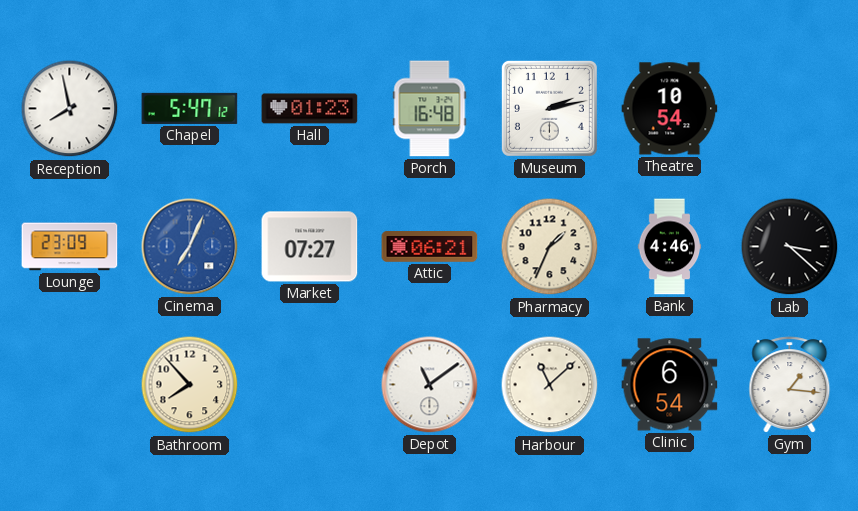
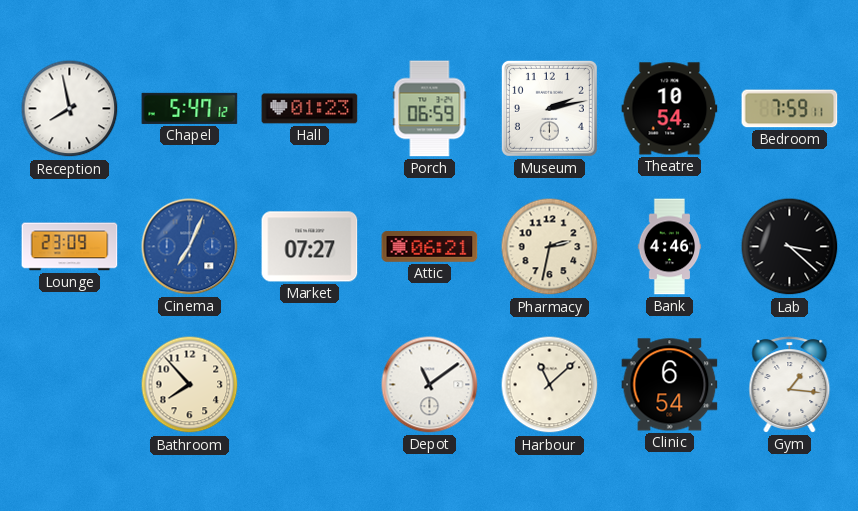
Porch: 16:48 -> 06:59
Bedroom: none -> 7:59
Pharmacy: 1:34 -> 2:32
